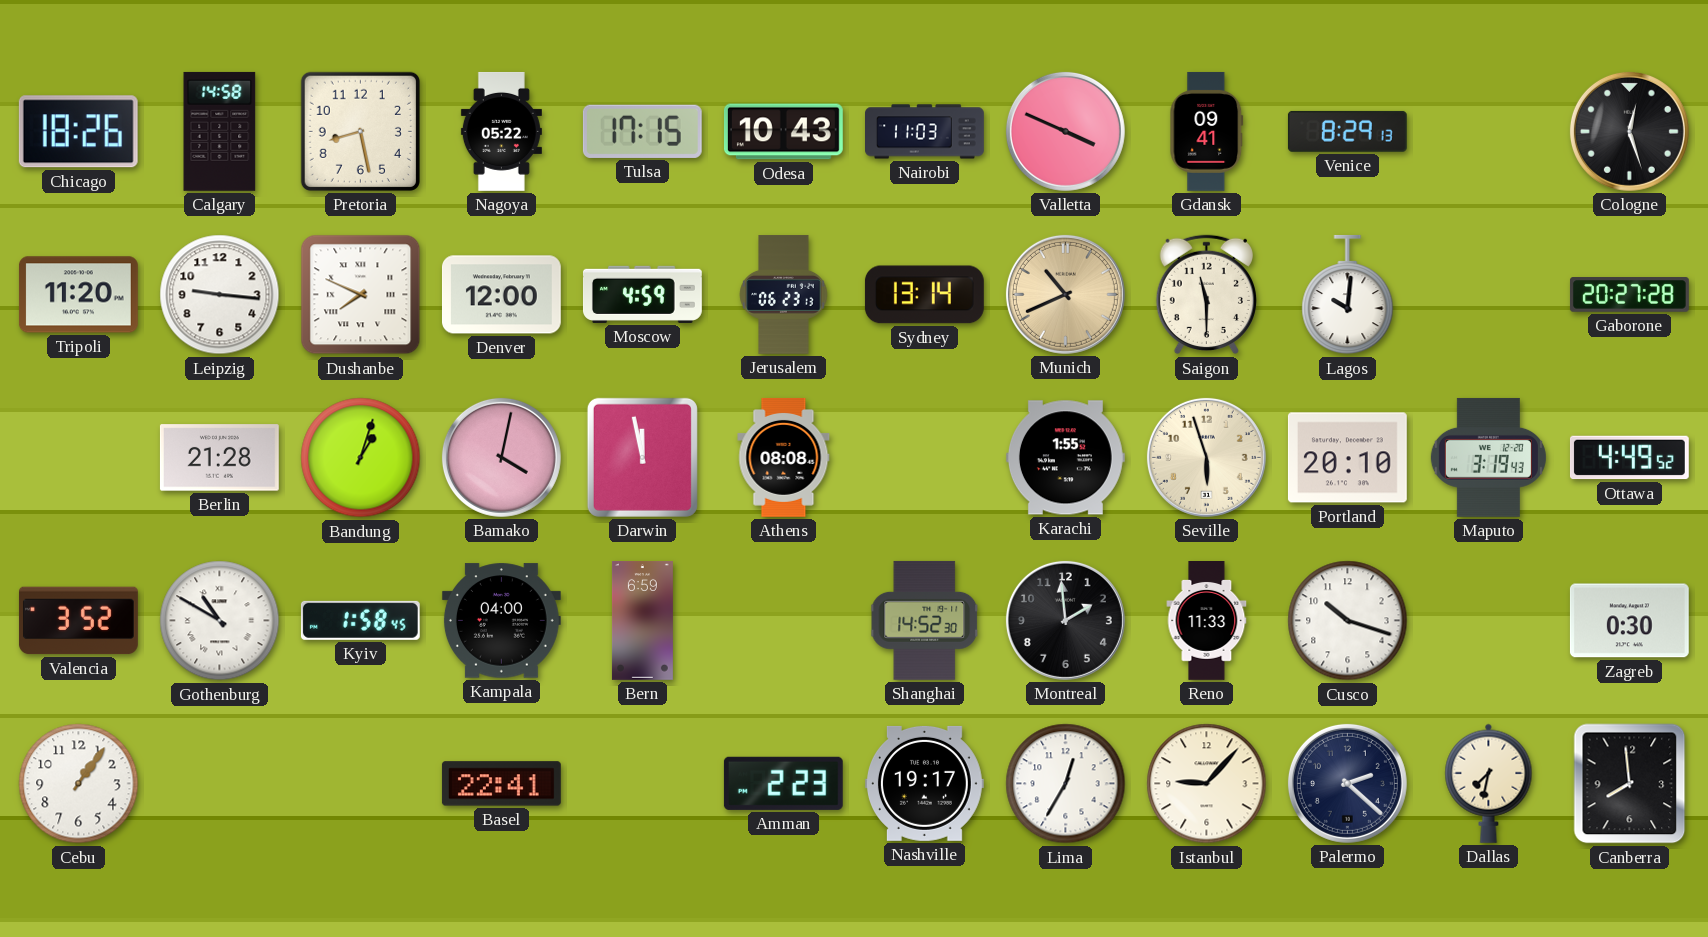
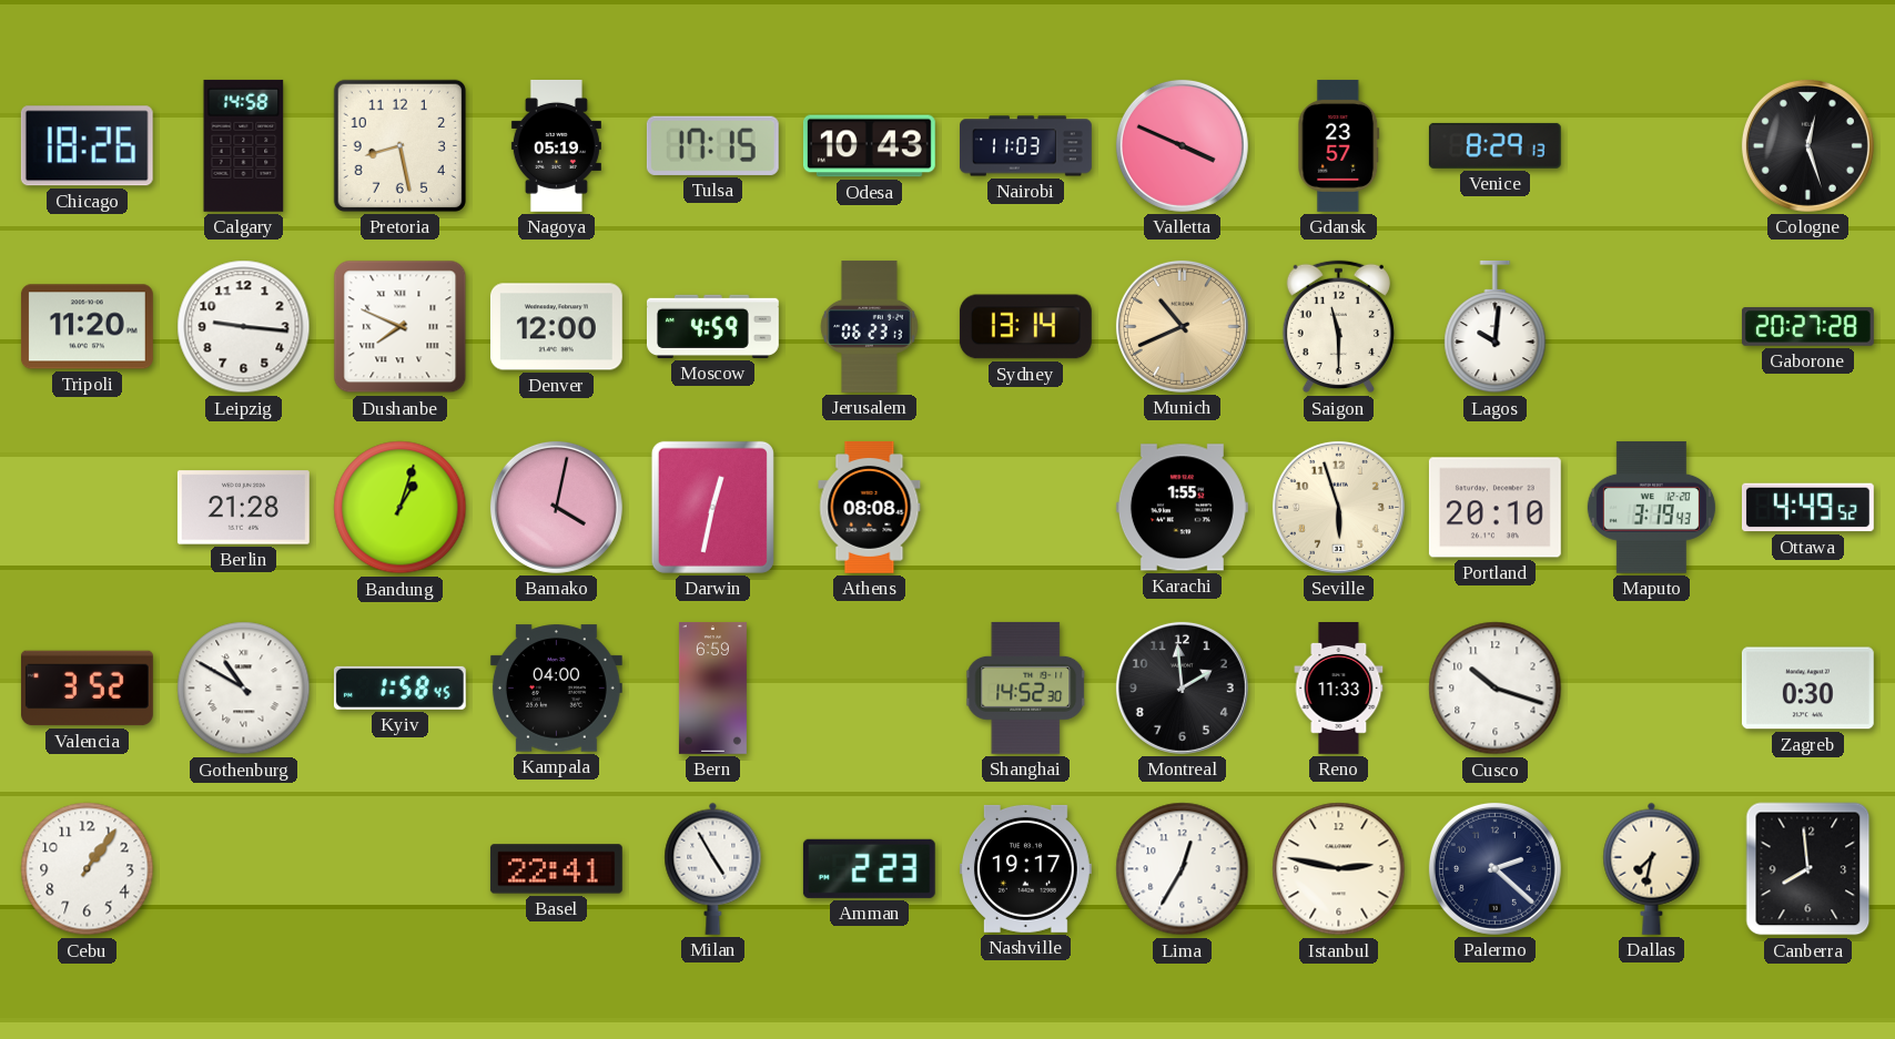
Nagoya: 05:22 -> 05:19
Gdansk: 09:41 -> 23:57
Darwin: 11:58 -> 12:32
Milan: none -> 4:55
Istanbul: 9:07 -> 2:47
